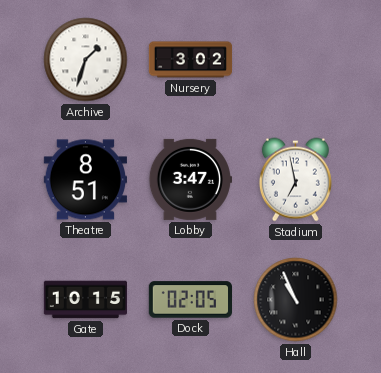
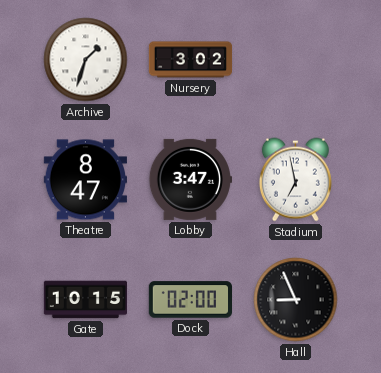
Theatre: 8:51 -> 8:47
Dock: 02:05 -> 02:00
Hall: 10:56 -> 8:56
